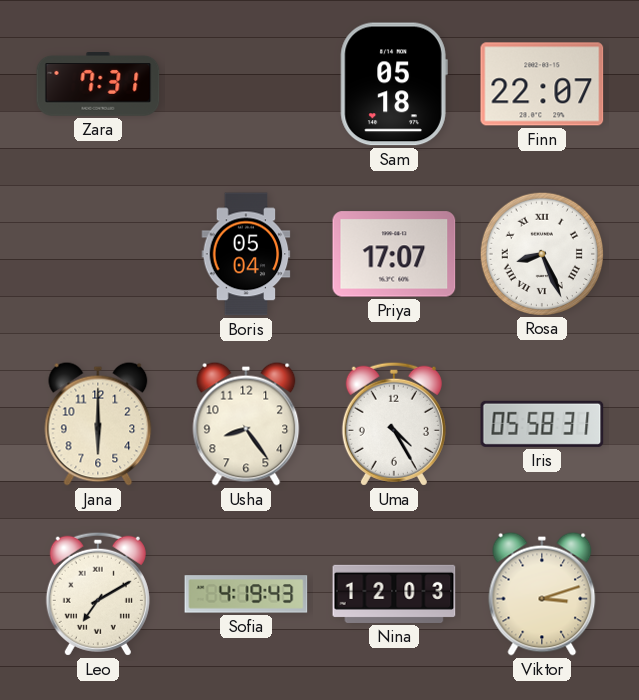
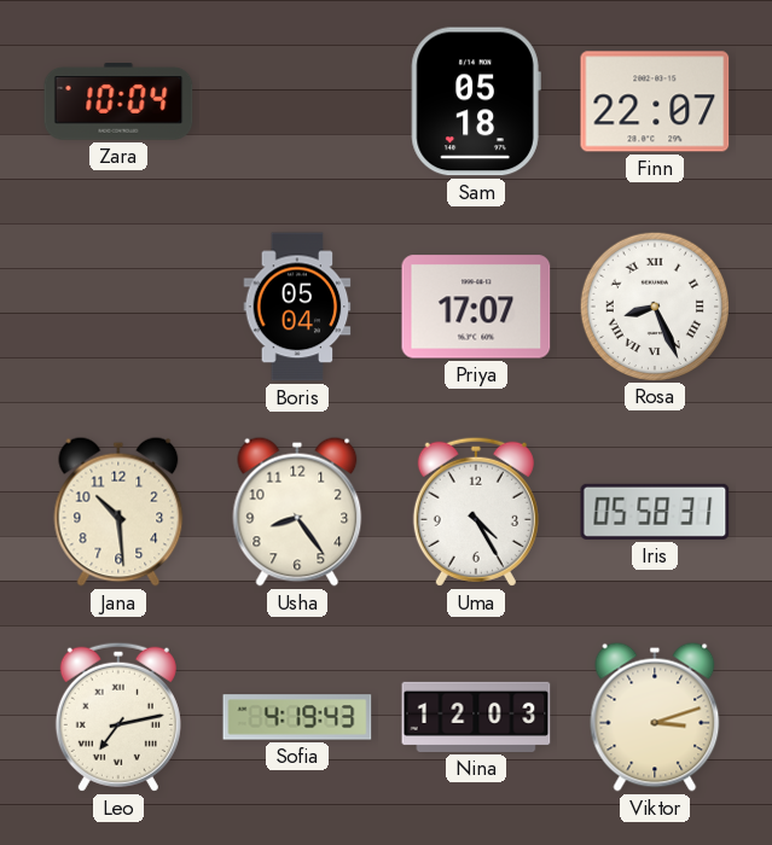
Zara: 7:31 -> 10:04
Jana: 6:00 -> 10:29
Leo: 7:10 -> 7:13
